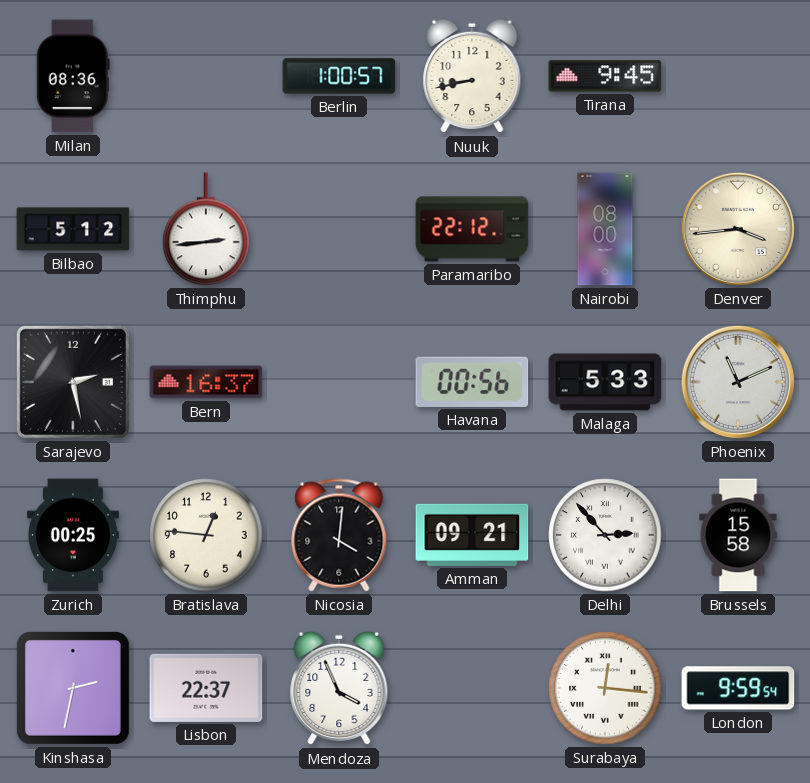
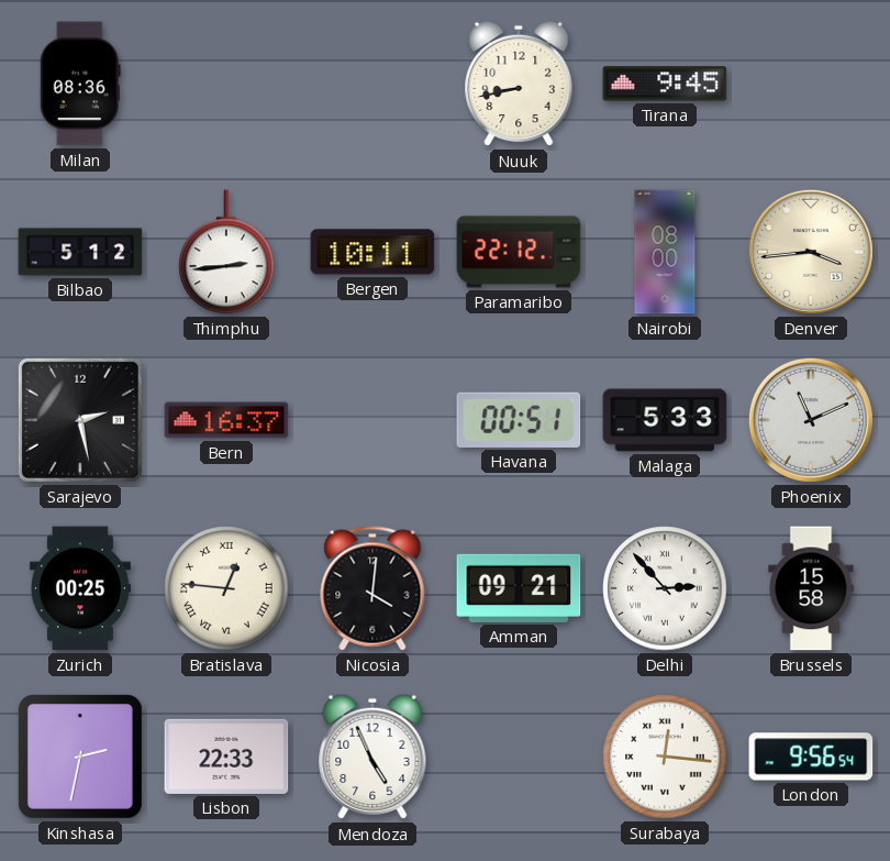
Berlin: 1:00 -> none
Bergen: none -> 10:11
Havana: 00:56 -> 00:51
Bratislava numerals: Arabic -> Roman
Lisbon: 22:37 -> 22:33
Mendoza: 3:56 -> 4:56
London: 9:59 -> 9:56
